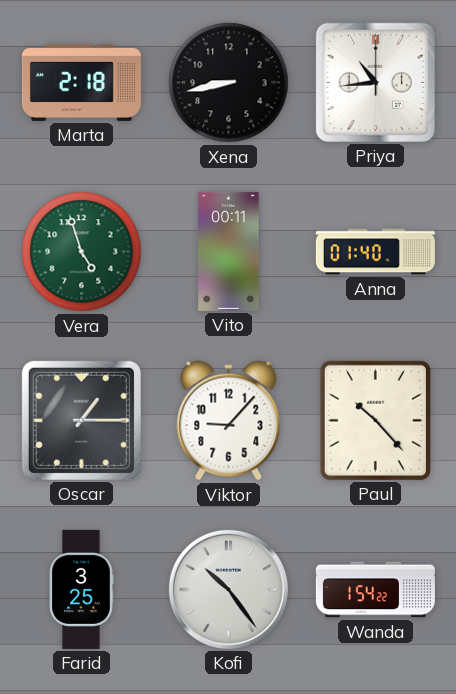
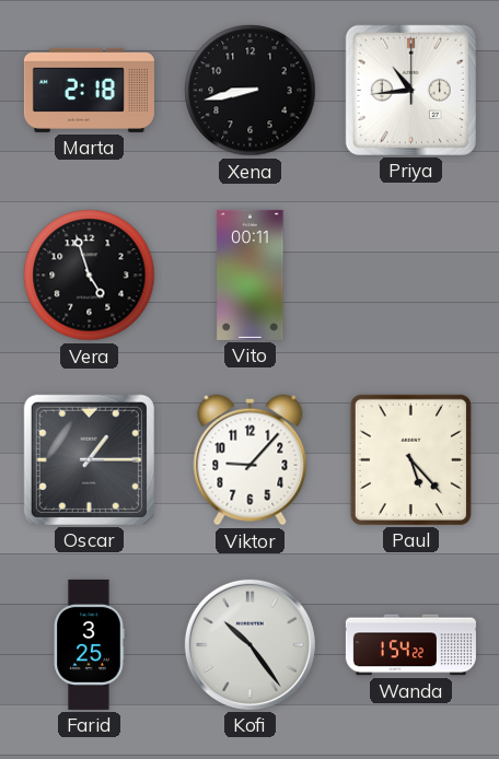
Vera dial: green -> black
Anna: 01:40 -> none
Paul: 10:23 -> 5:23
